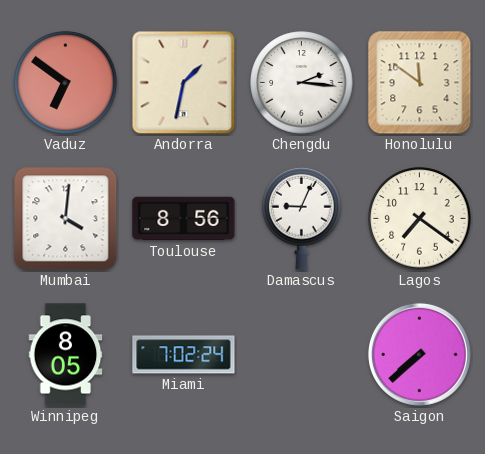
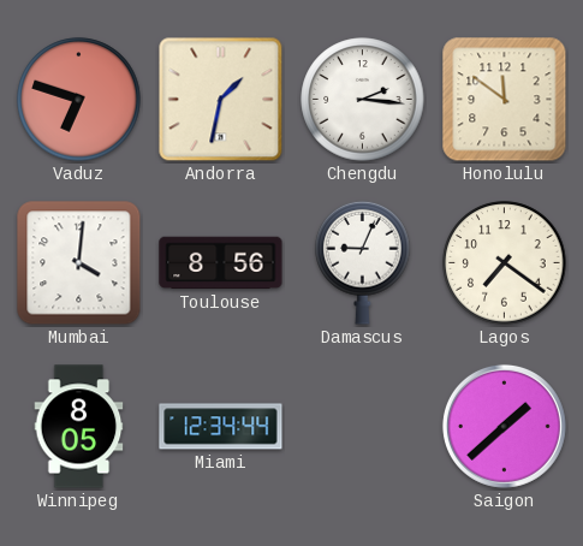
Vaduz: 6:51 -> 6:48
Miami: 7:02 -> 12:34
Saigon: 7:38 -> 1:38
